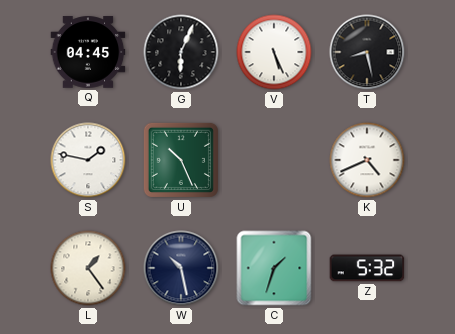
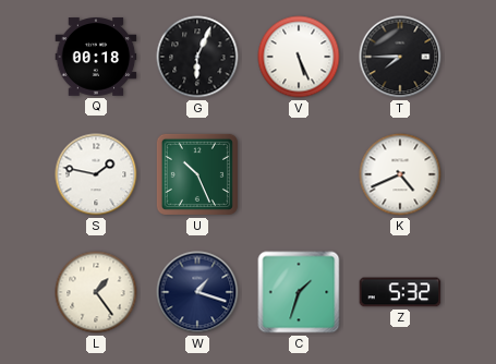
Q: 04:45 -> 00:18
T: 8:28 -> 7:45
W: 10:28 -> 1:18
